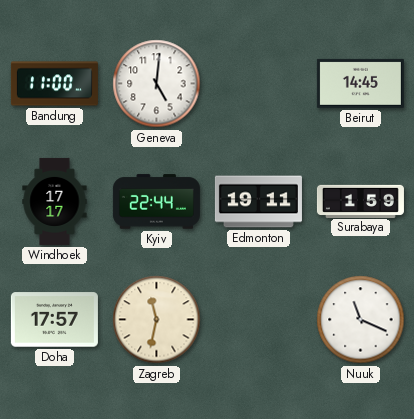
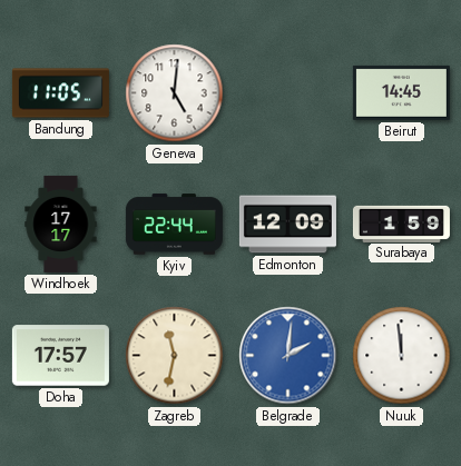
Bandung: 11:00 -> 11:05
Edmonton: 19:11 -> 12:09
Belgrade: none -> 2:01
Nuuk: 11:19 -> 11:59
